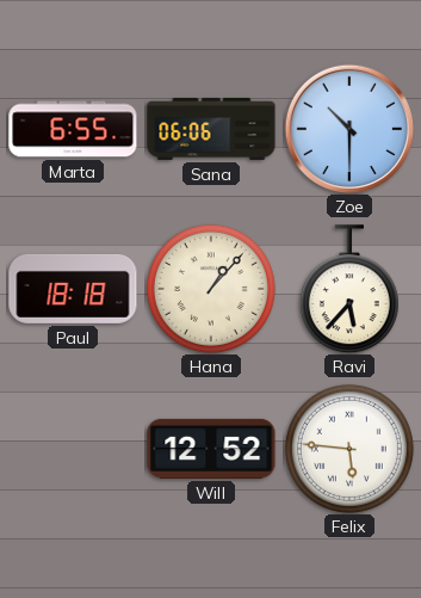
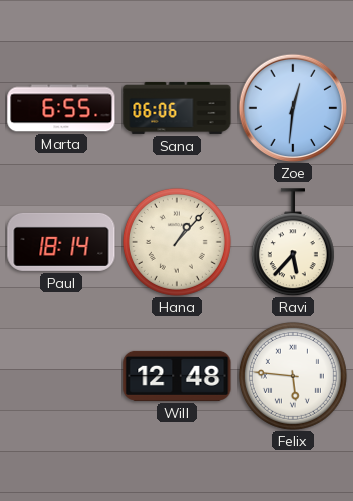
Zoe: 10:30 -> 12:31
Paul: 18:18 -> 18:14
Will: 12:52 -> 12:48
